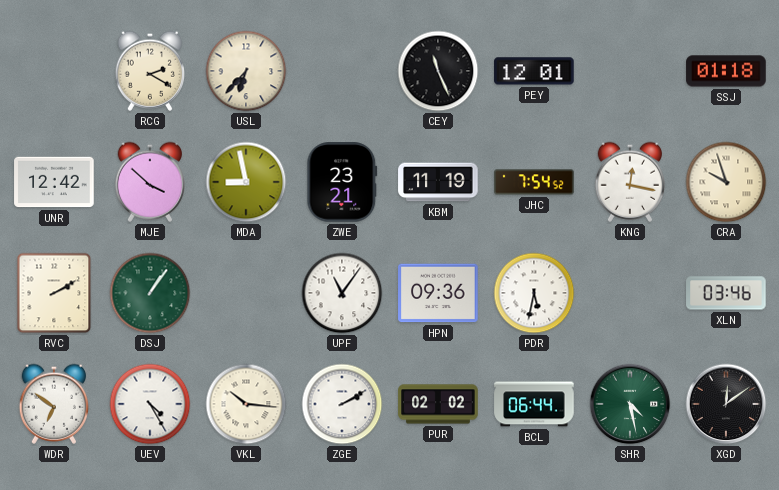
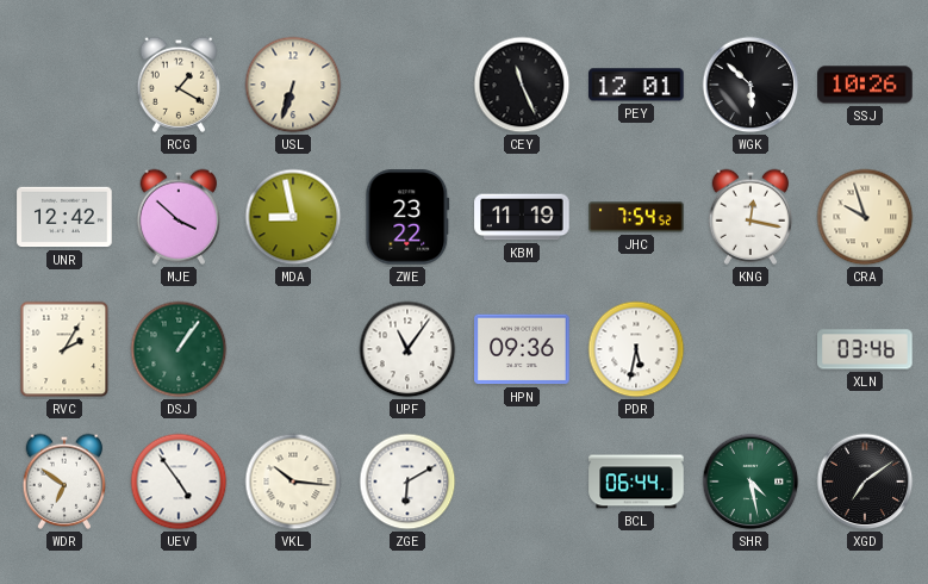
RCG: 2:20 -> 1:20
USL: 6:37 -> 6:33
WGK: none -> 5:52
SSJ: 01:18 -> 10:26
ZWE: 23:21 -> 23:22
RVC: 2:10 -> 2:05
UEV: 4:25 -> 4:54
ZGE: 2:10 -> 6:10
PUR: 02:02 -> none
XGD: 12:09 -> 7:09
